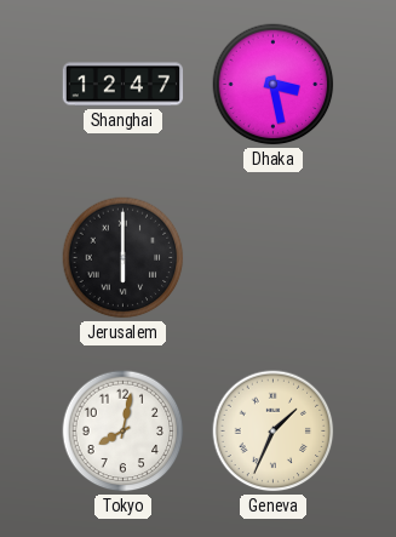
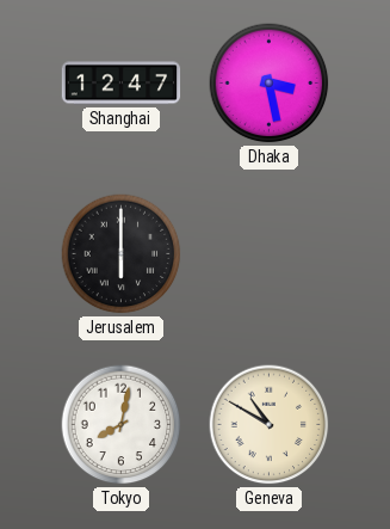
Geneva: 1:34 -> 10:50
